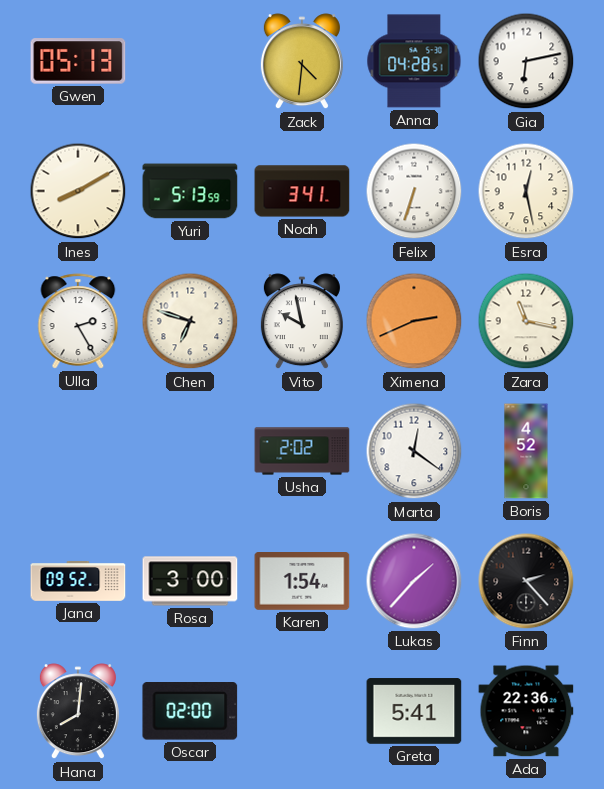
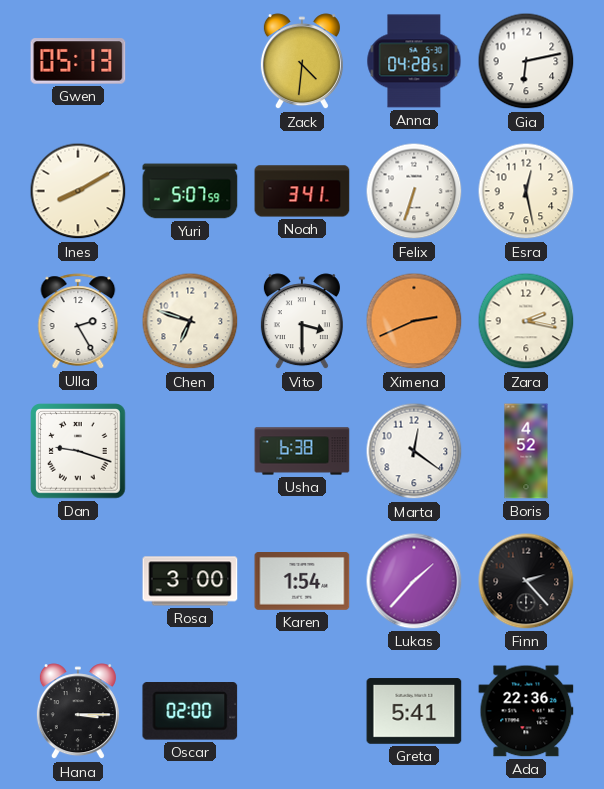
Yuri: 5:13 -> 5:07
Vito: 9:58 -> 3:30
Zara: 11:17 -> 2:17
Dan: none -> 9:18
Usha: 2:02 -> 6:38
Jana: 09:52 -> none
Hana: 8:01 -> 3:15
